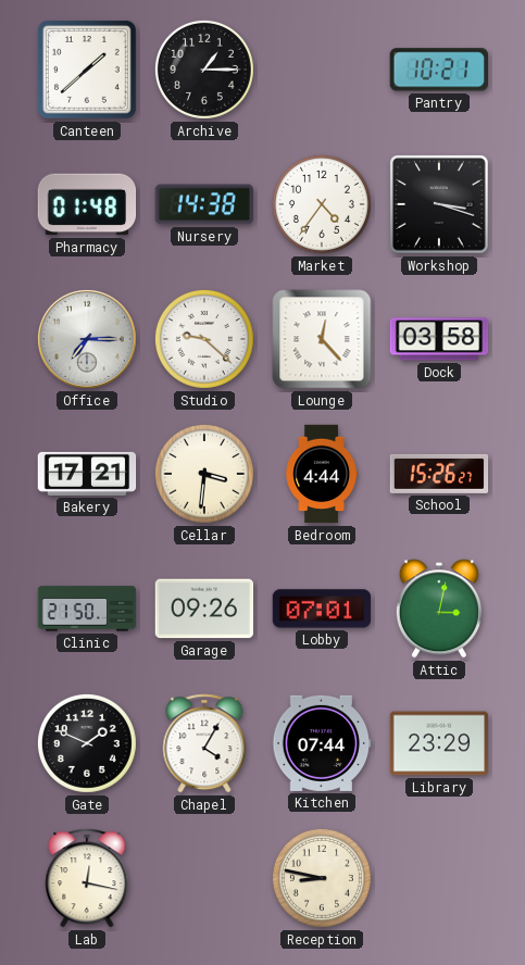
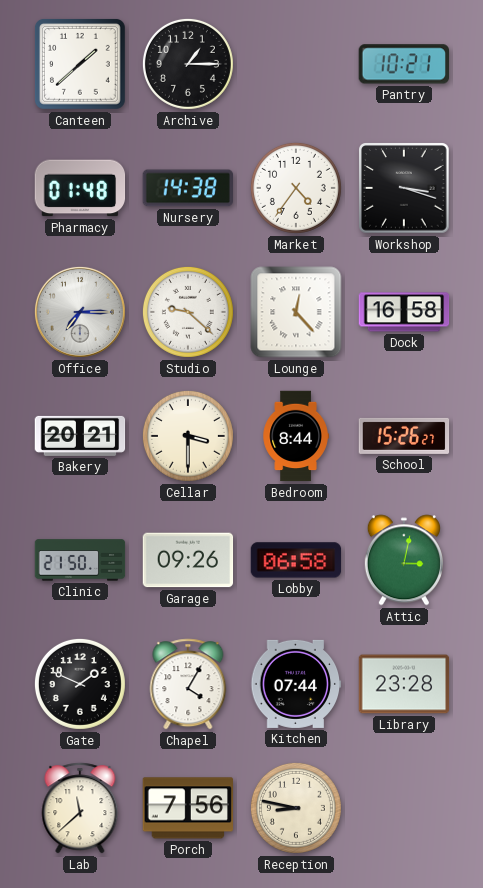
Dock: 03:58 -> 16:58
Bakery: 17:21 -> 20:21
Cellar: 3:31 -> 3:30
Bedroom: 4:44 -> 8:44
Lobby: 07:01 -> 06:58
Library: 23:29 -> 23:28
Lab: 12:17 -> 11:38
Porch: none -> 7:56
